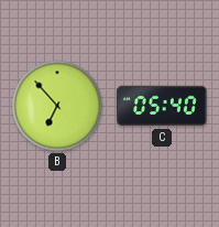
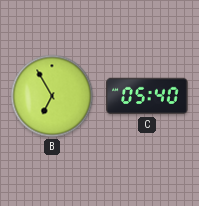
B: 6:53 -> 6:55
